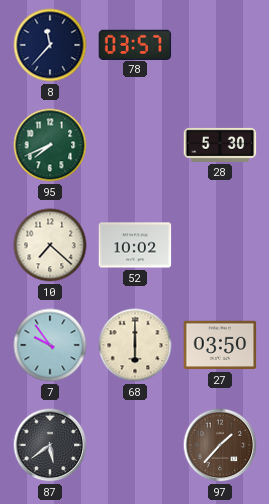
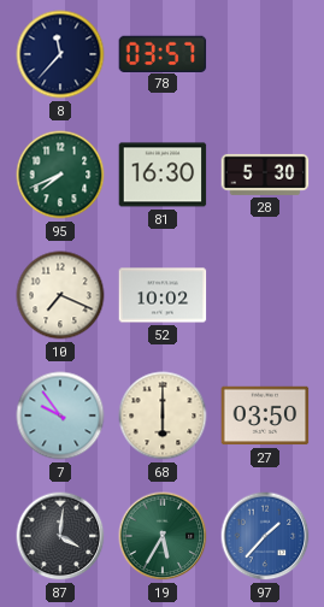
81: none -> 16:30
10: 7:22 -> 7:19
87: 5:39 -> 4:01
19: none -> 5:35
97 dial: brown -> blue
